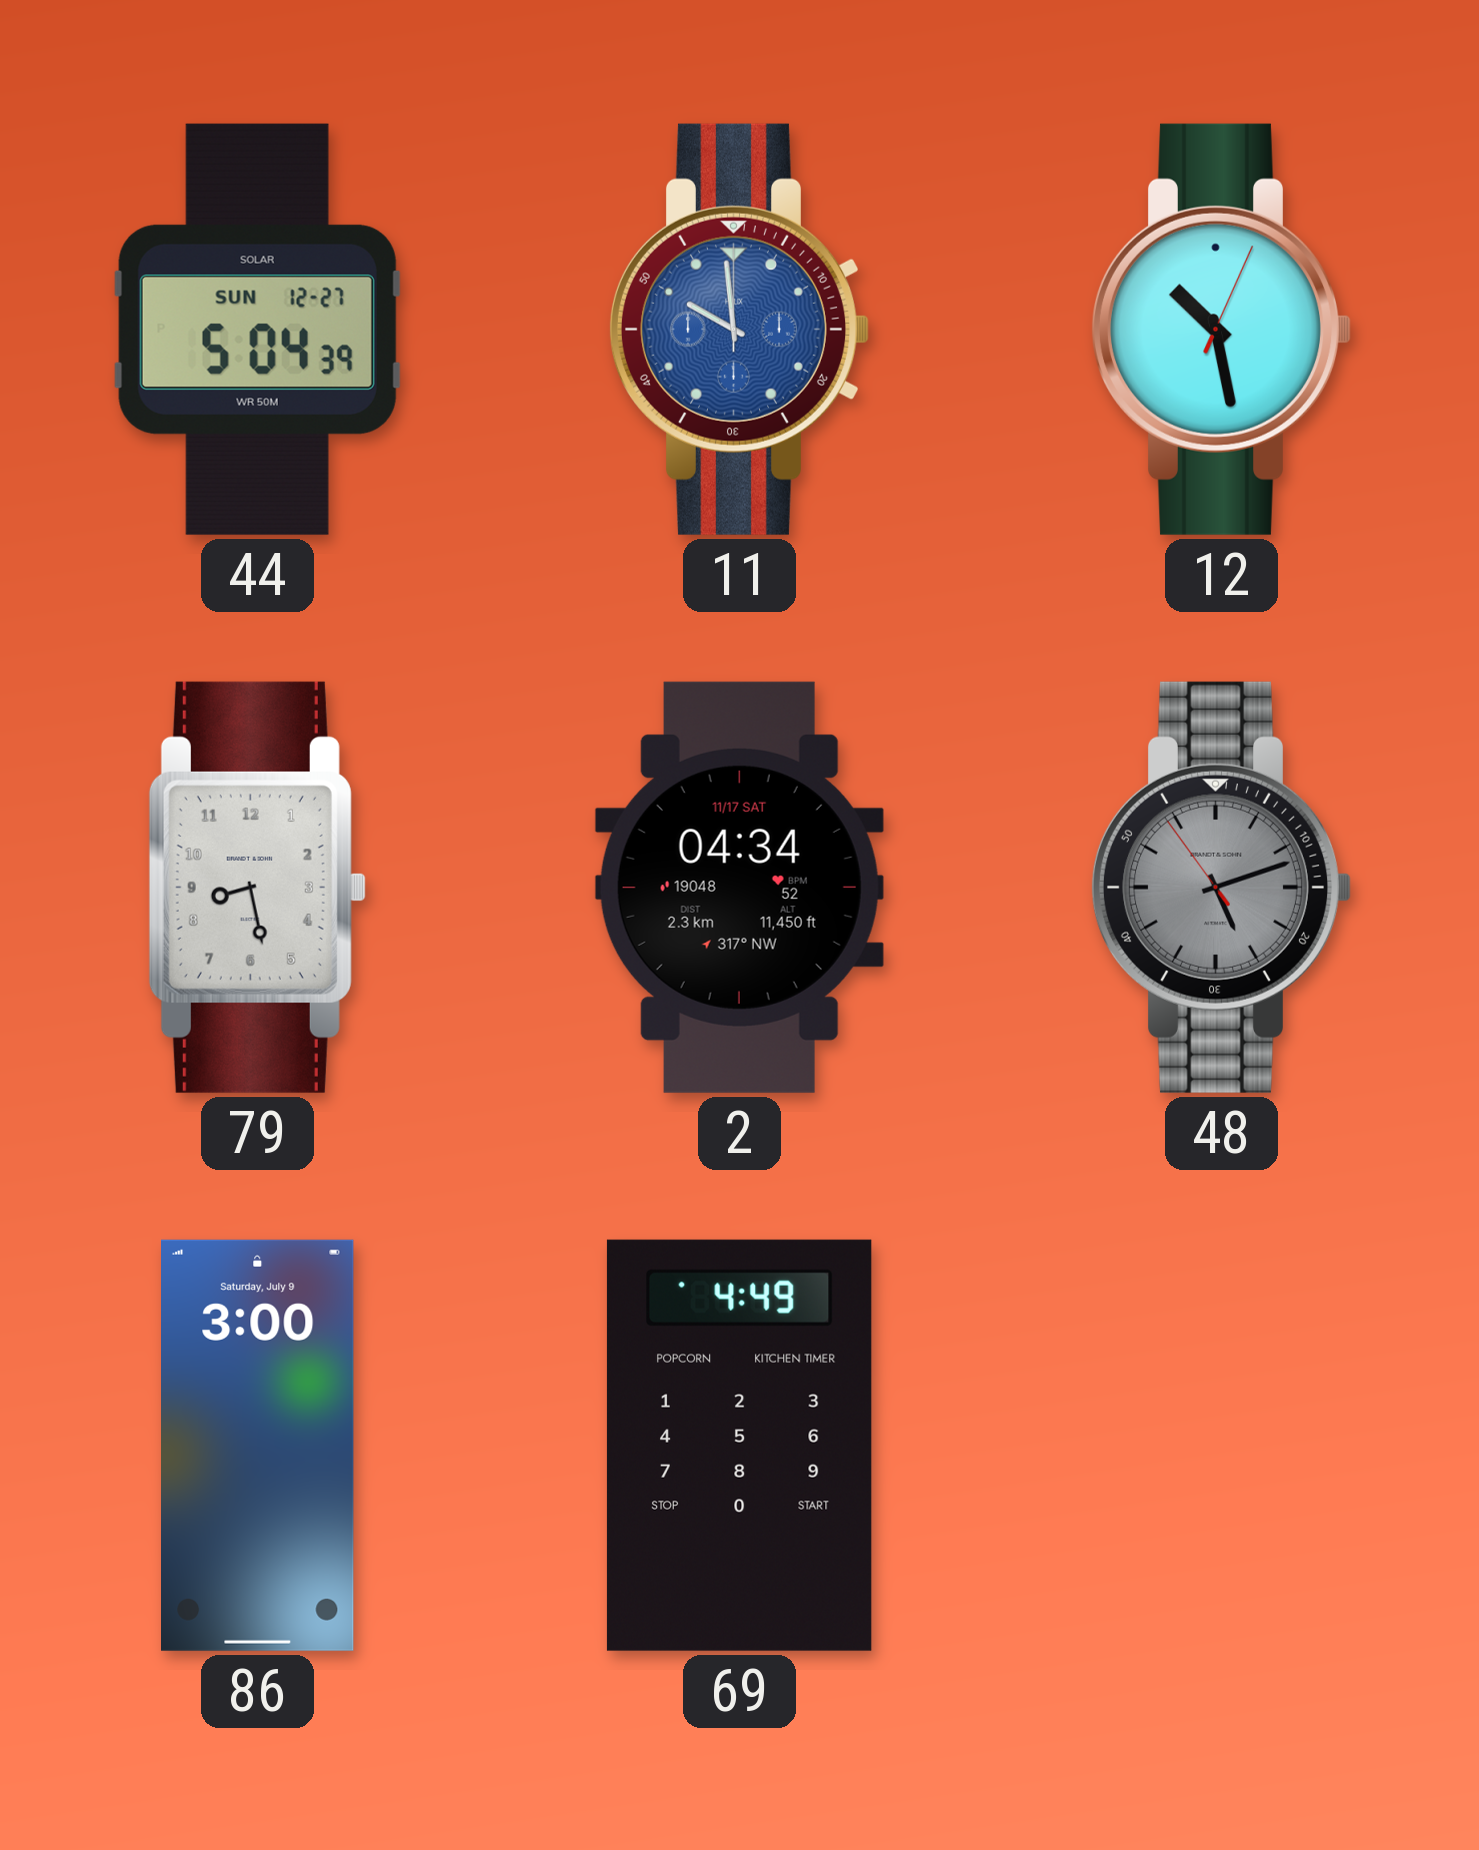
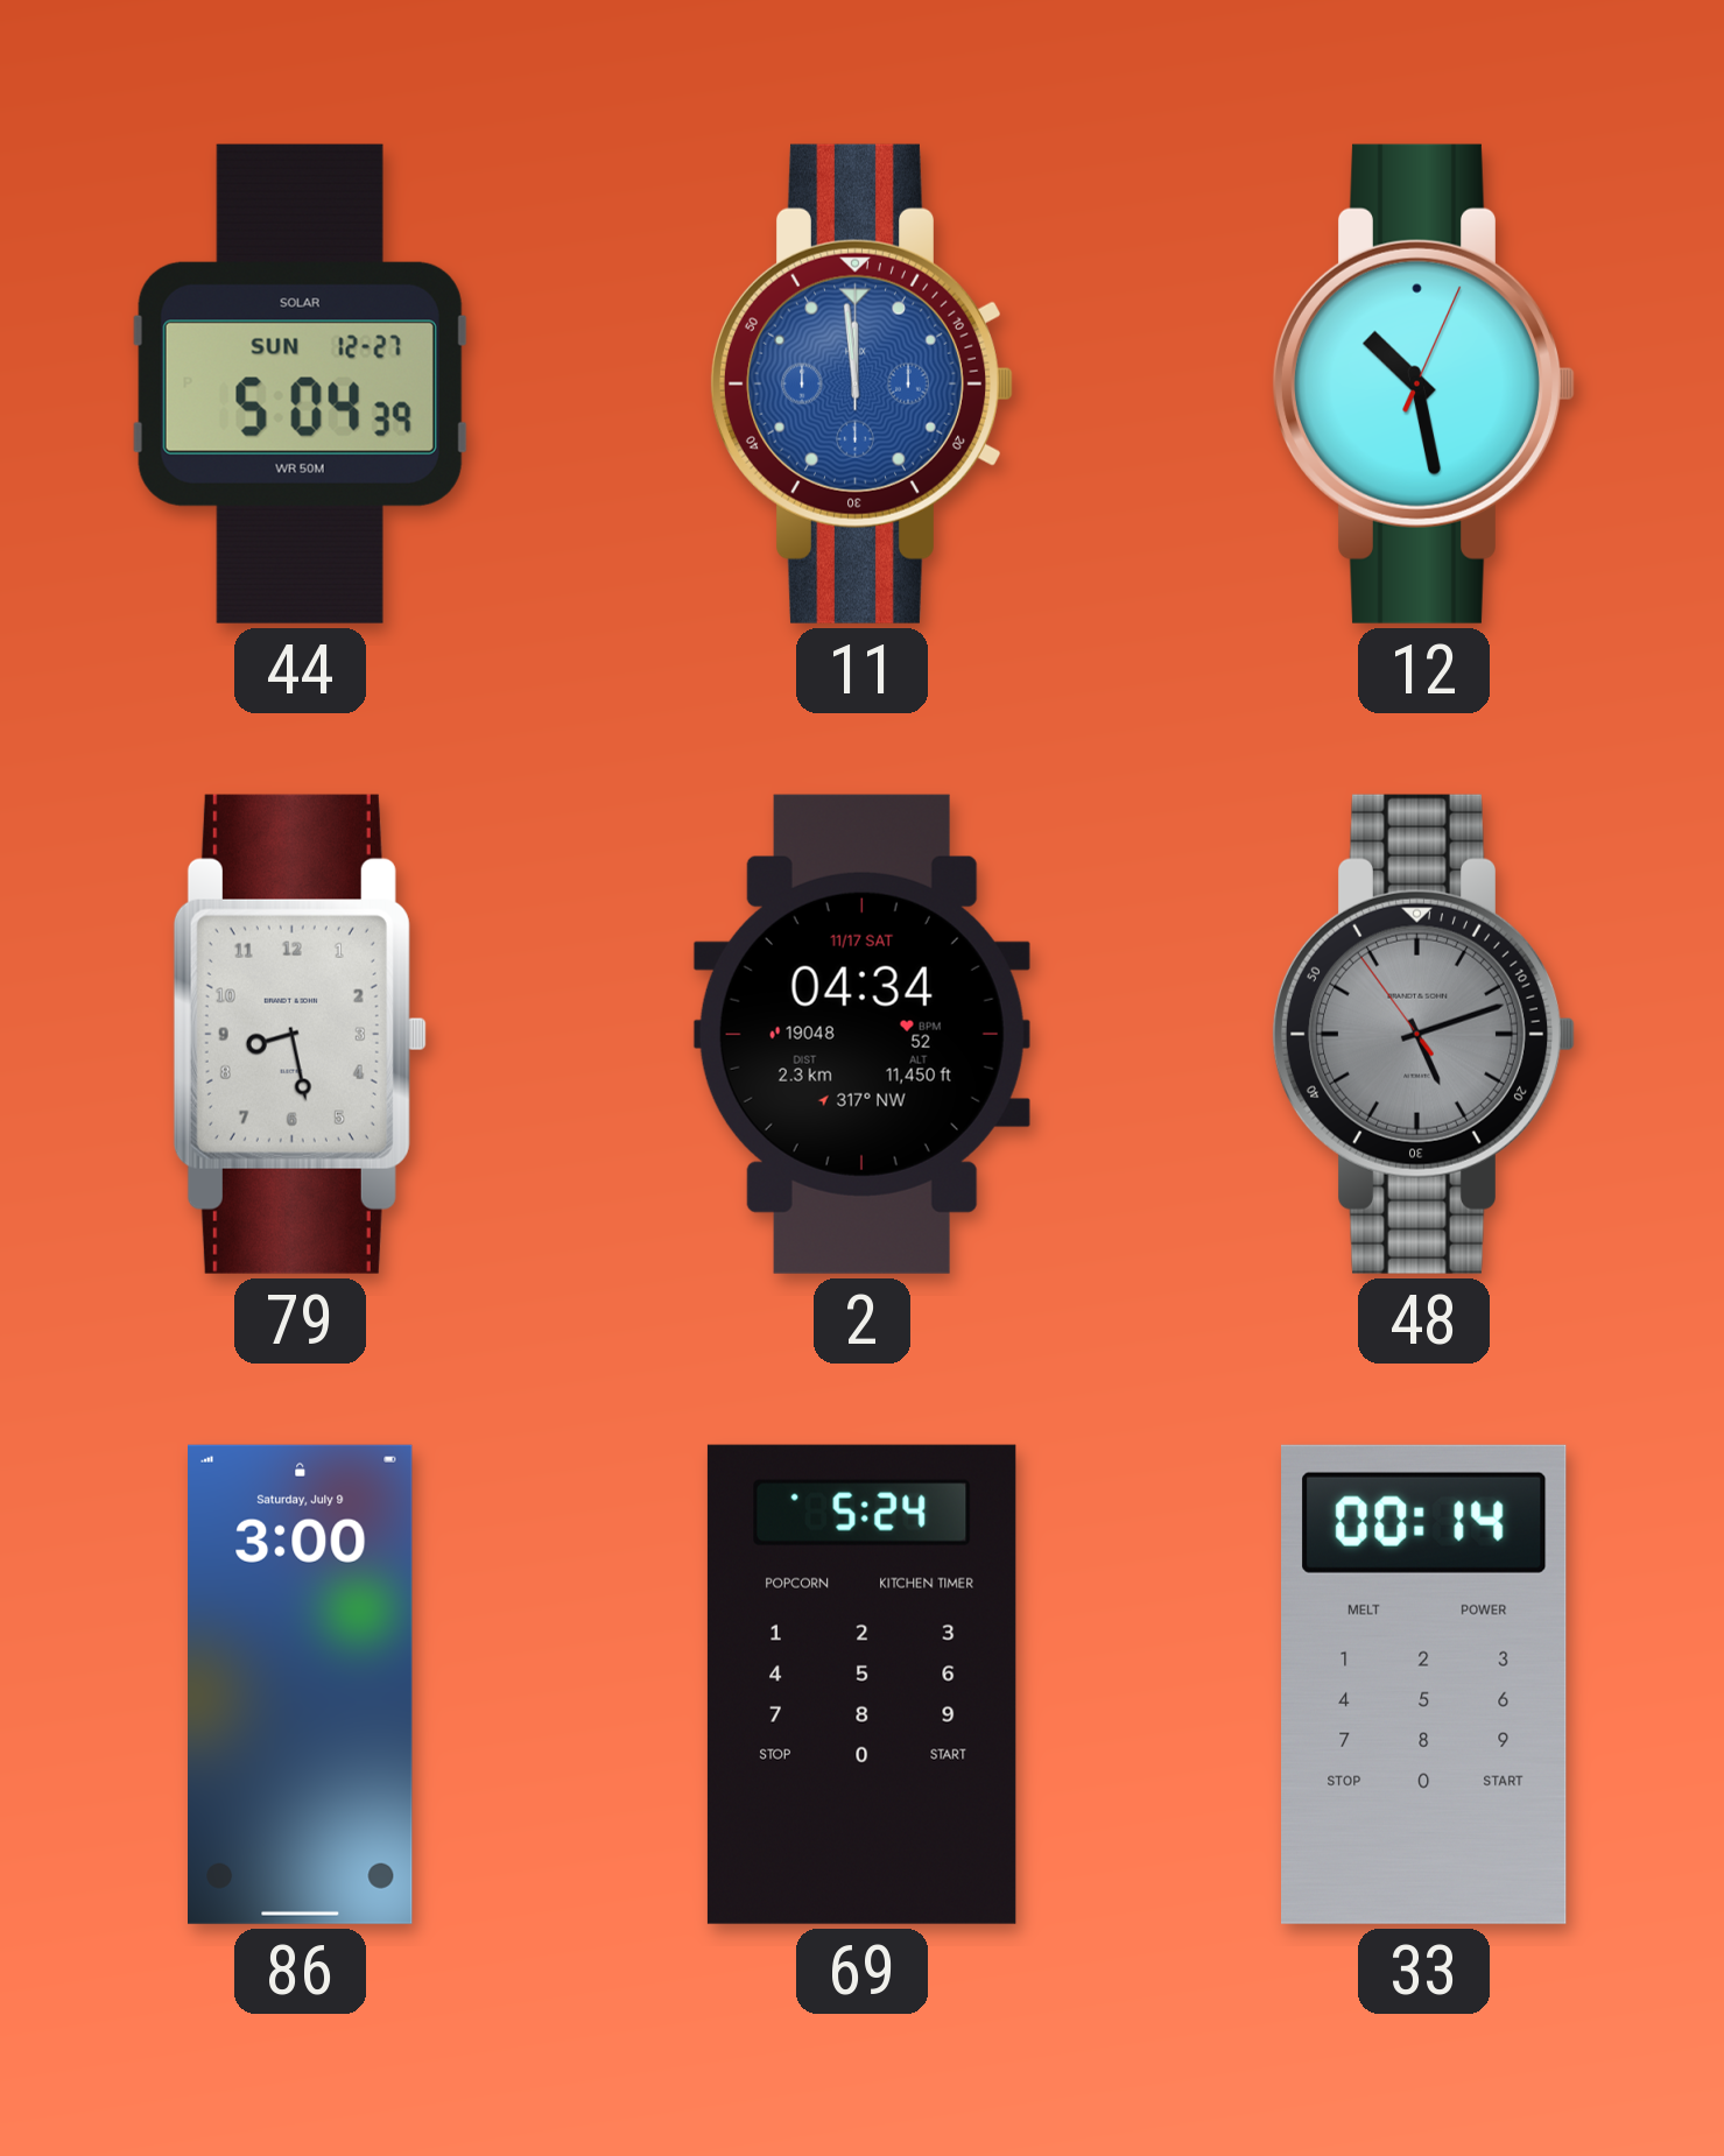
11: 9:59 -> 11:59
69: 4:49 -> 5:24
33: none -> 00:14
